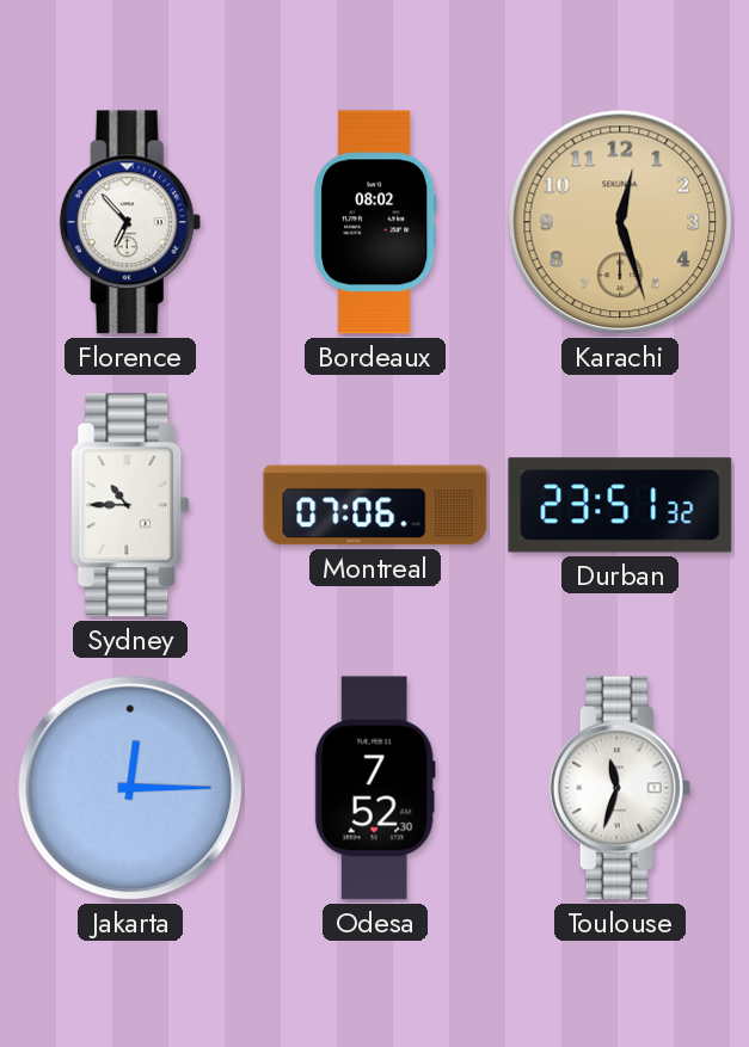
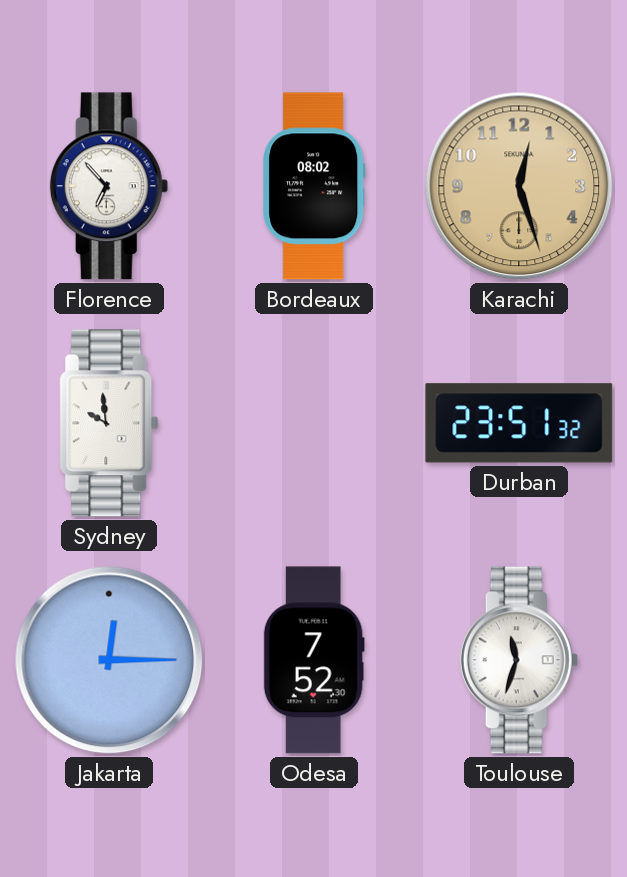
Sydney: 10:45 -> 9:59
Montreal: 07:06 -> none
